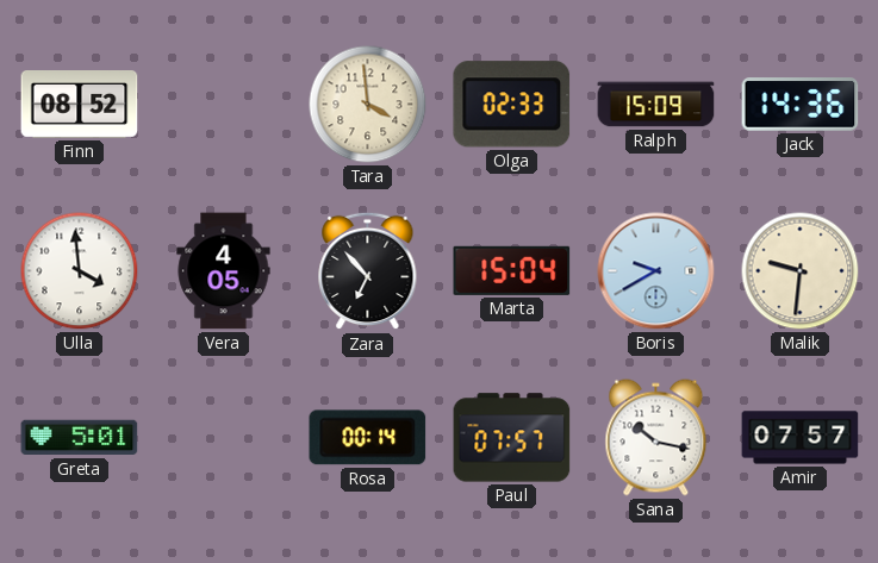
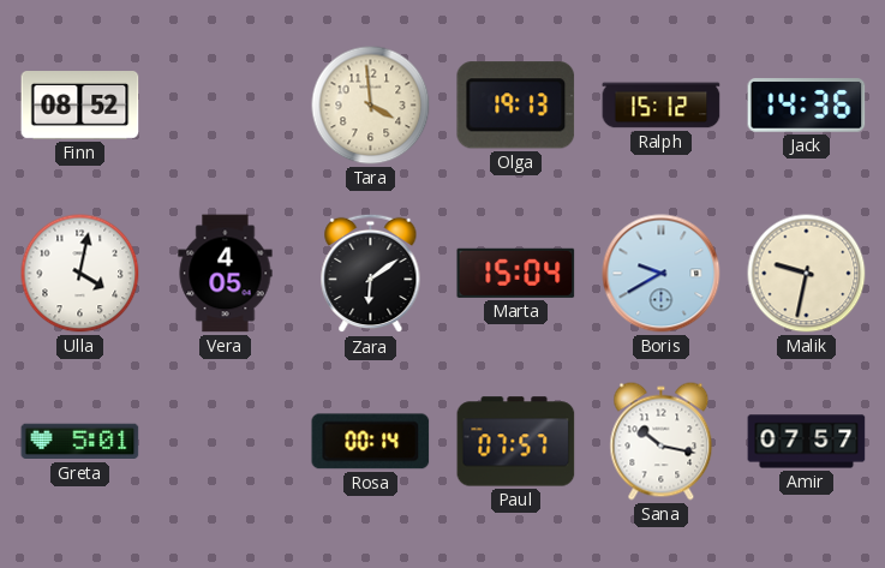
Olga: 02:33 -> 19:13
Ralph: 15:09 -> 15:12
Ulla: 3:59 -> 4:02
Zara: 6:53 -> 6:09
Malik: 9:31 -> 9:32
